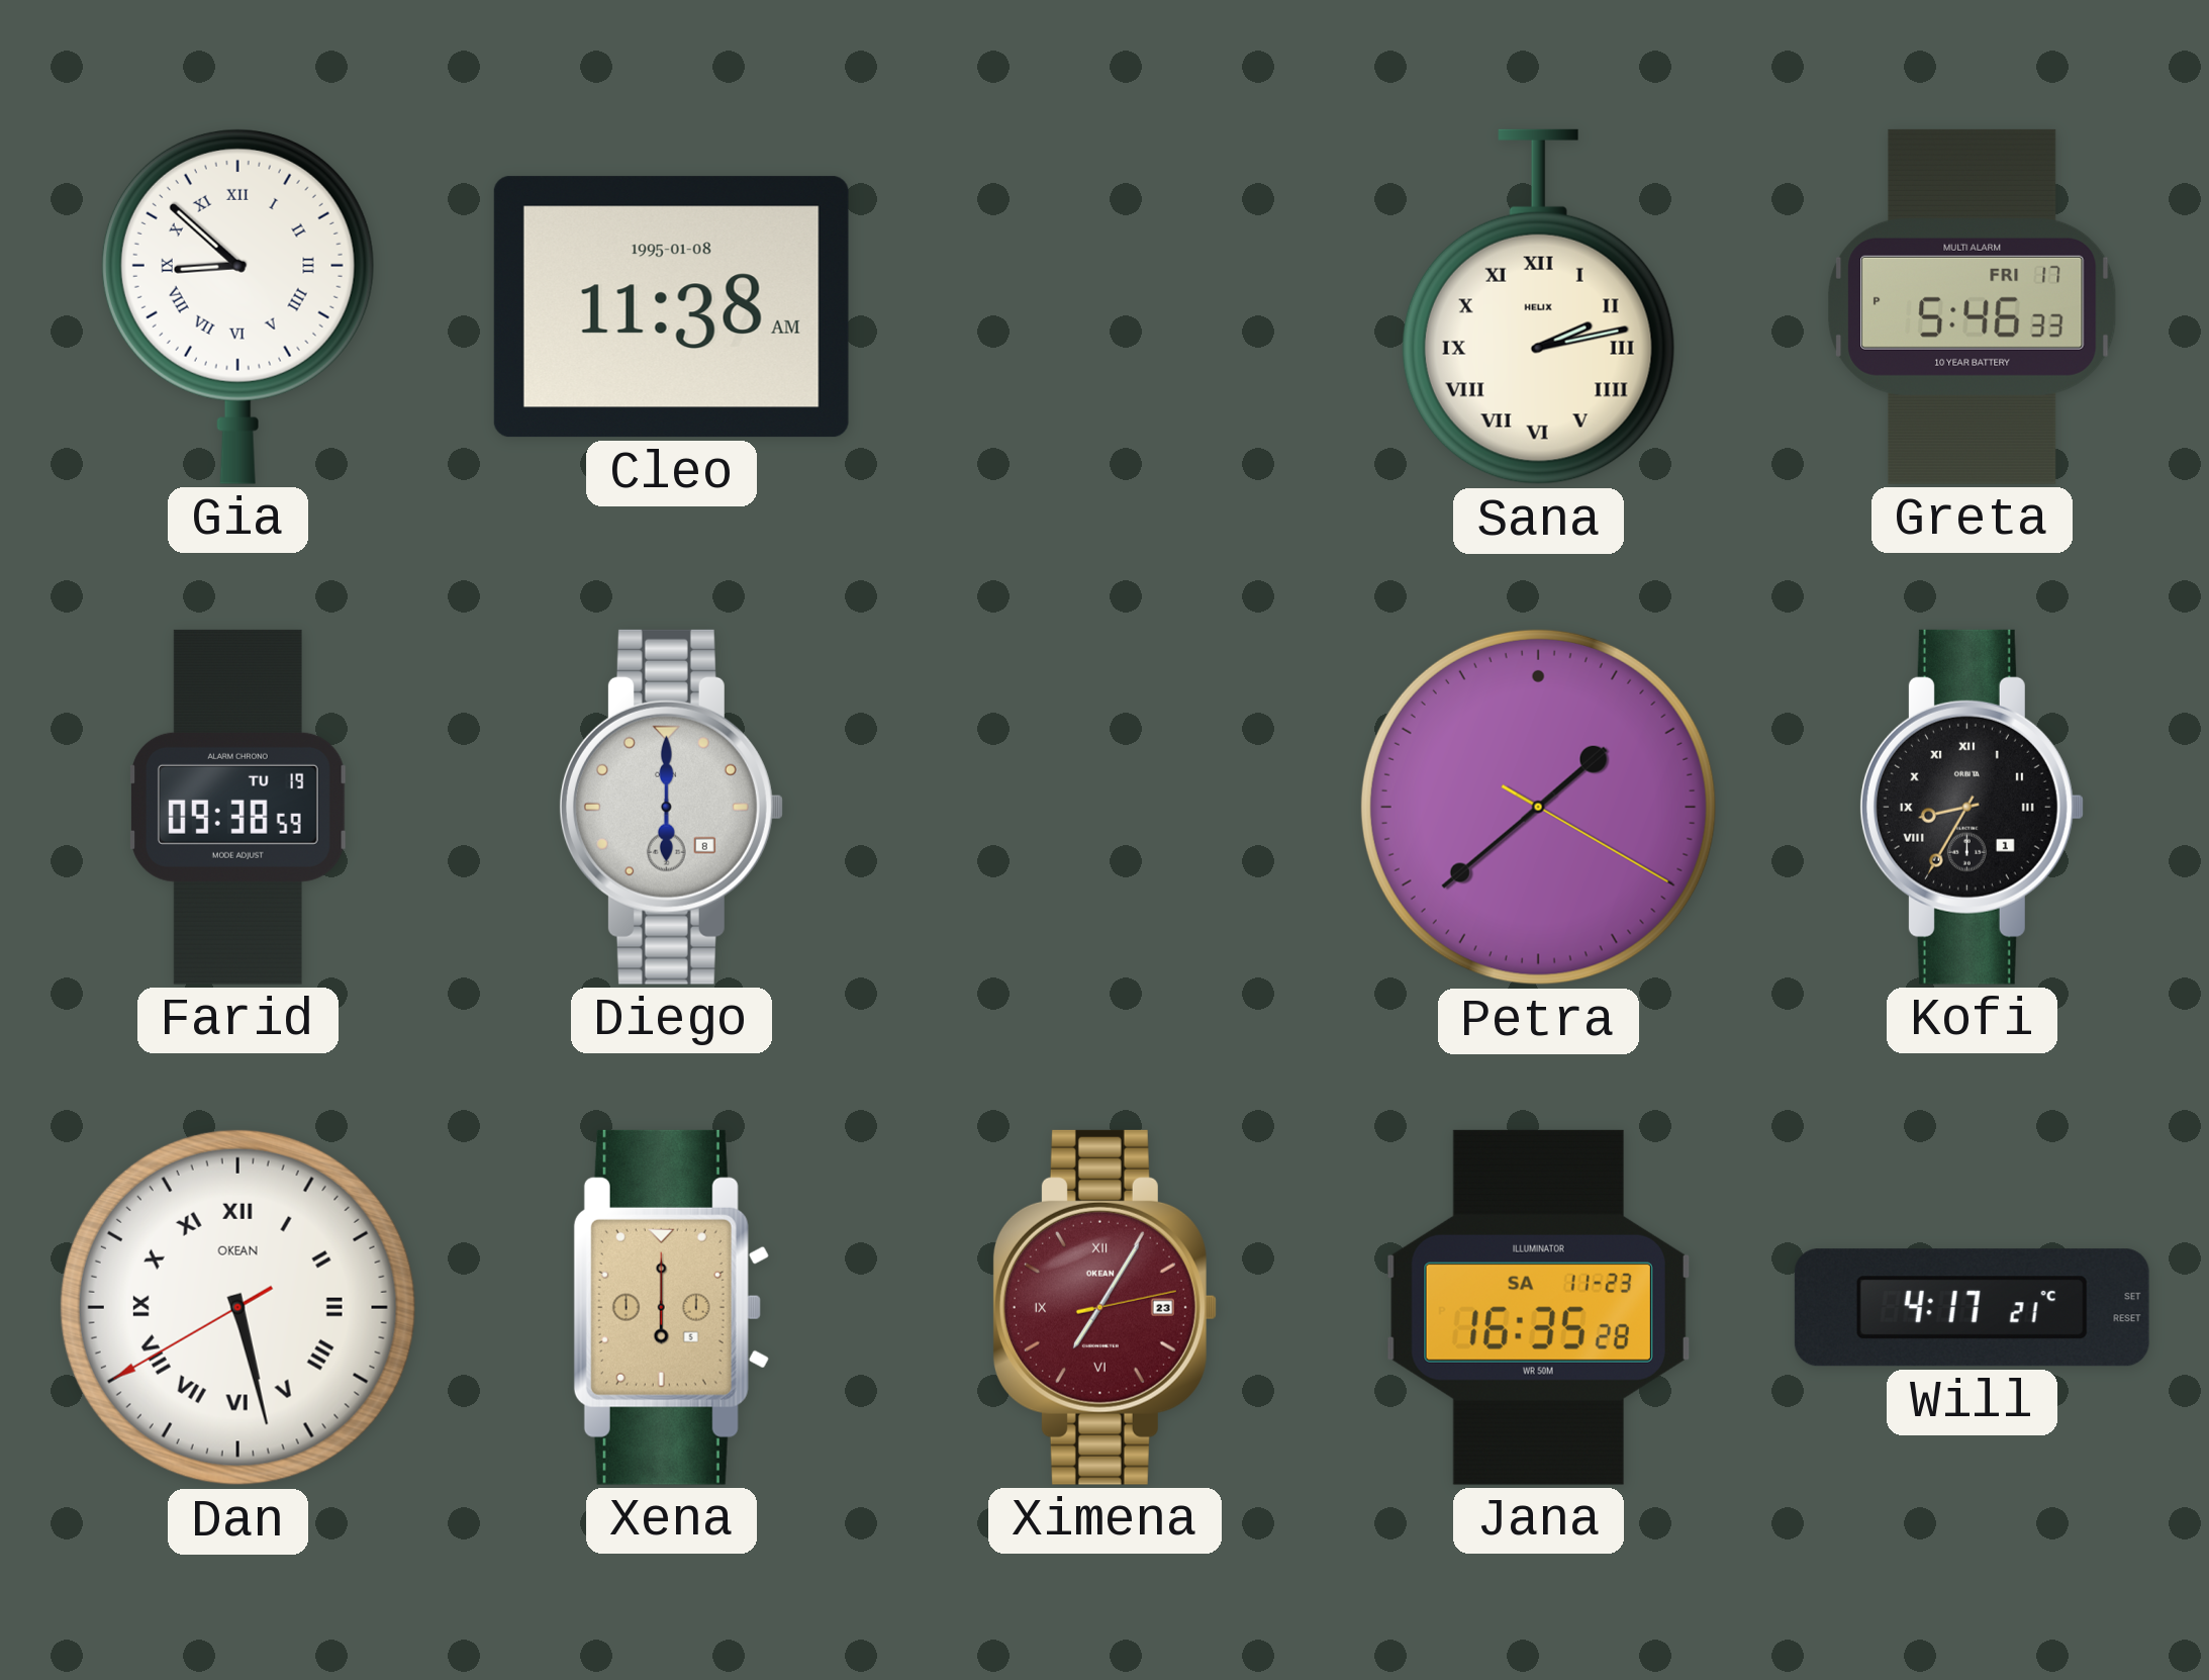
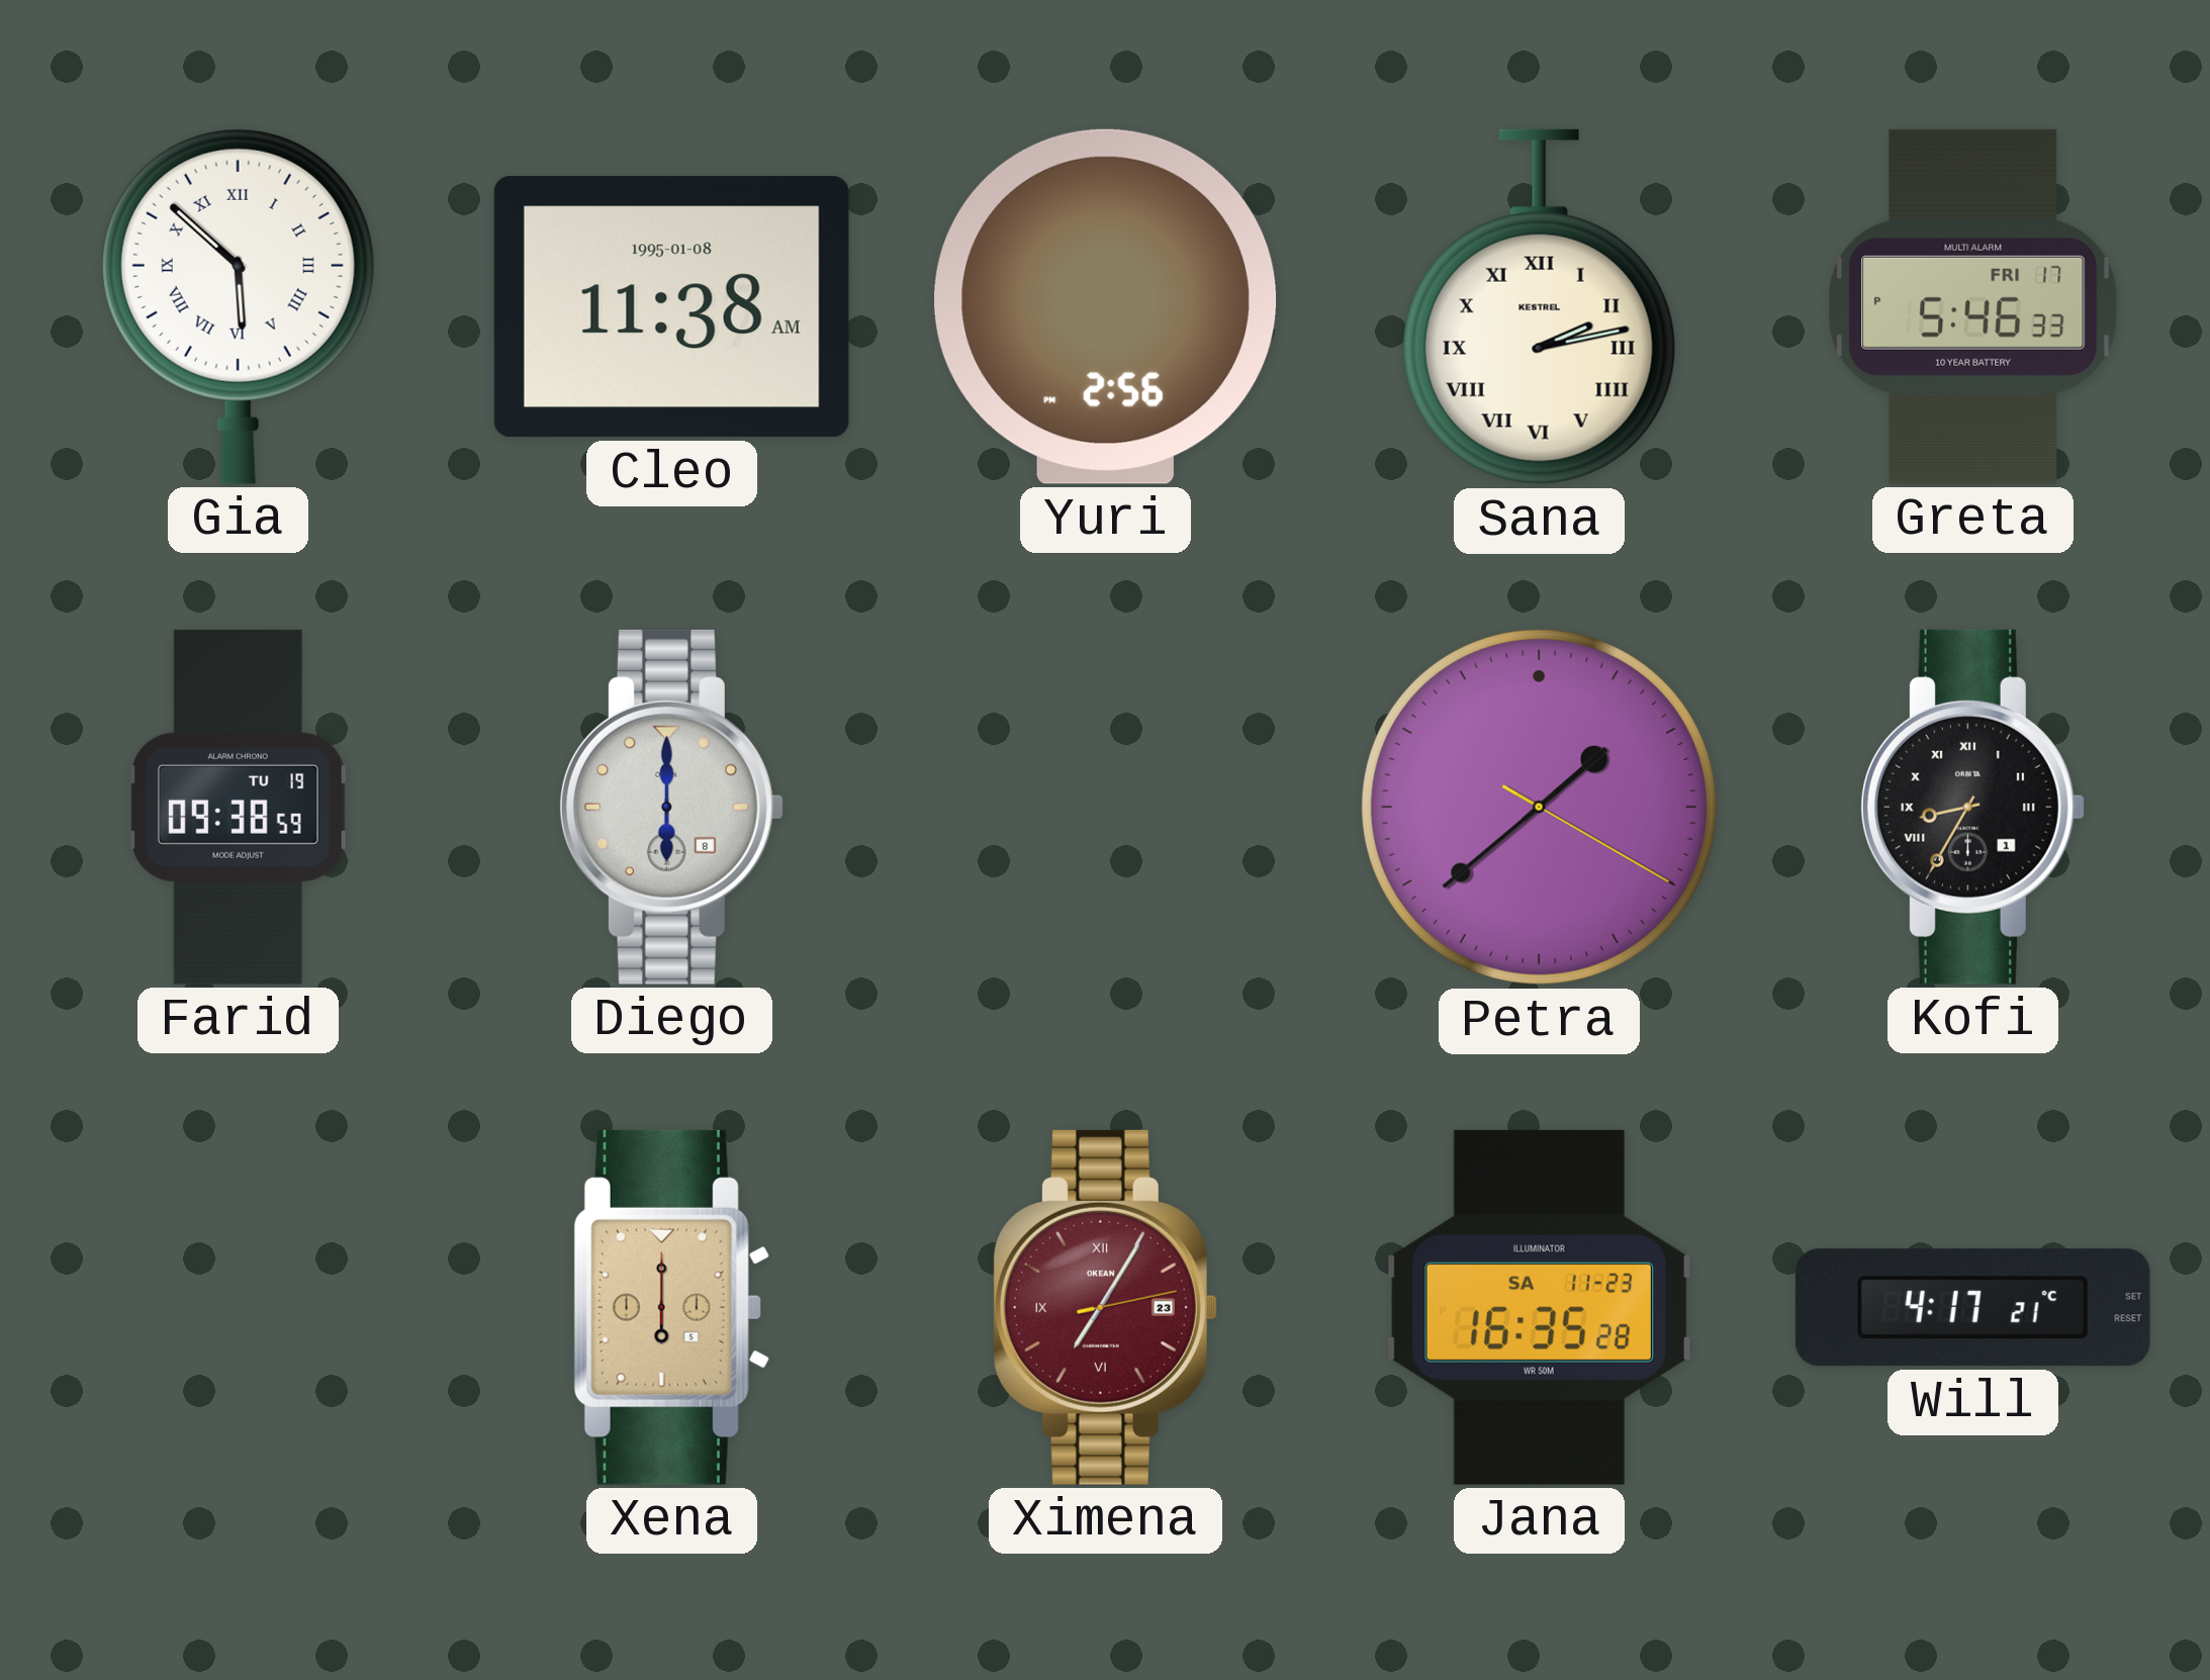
Gia: 8:52 -> 5:52
Yuri: none -> 2:56
Sana brand: HELIX -> KESTREL
Dan: 5:27 -> none
